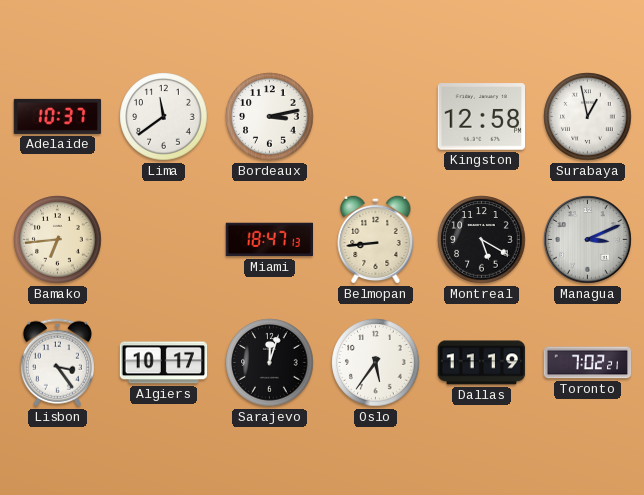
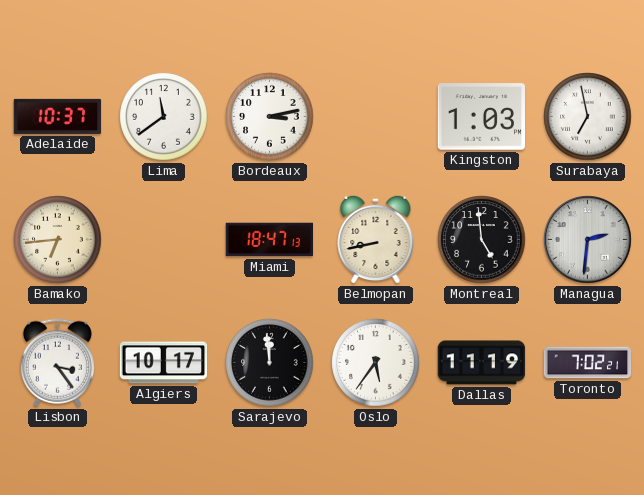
Kingston: 12:58 -> 1:03
Surabaya: 12:58 -> 6:58
Belmopan: 8:44 -> 8:43
Montreal: 5:20 -> 4:59
Managua: 3:11 -> 2:31
Sarajevo: 12:03 -> 11:59
